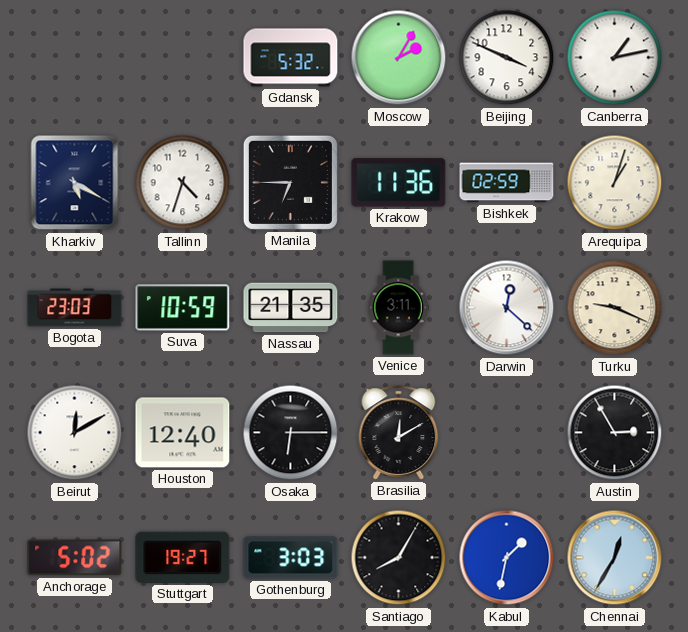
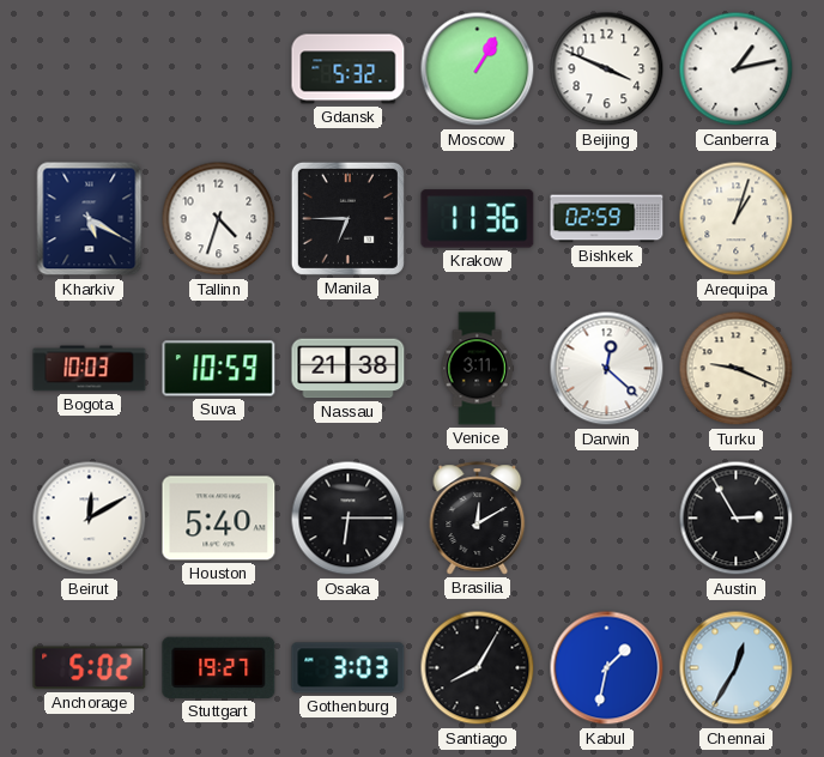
Moscow: 2:05 -> 1:05
Bogota: 23:03 -> 10:03
Nassau: 21:35 -> 21:38
Houston: 12:40 -> 5:40
